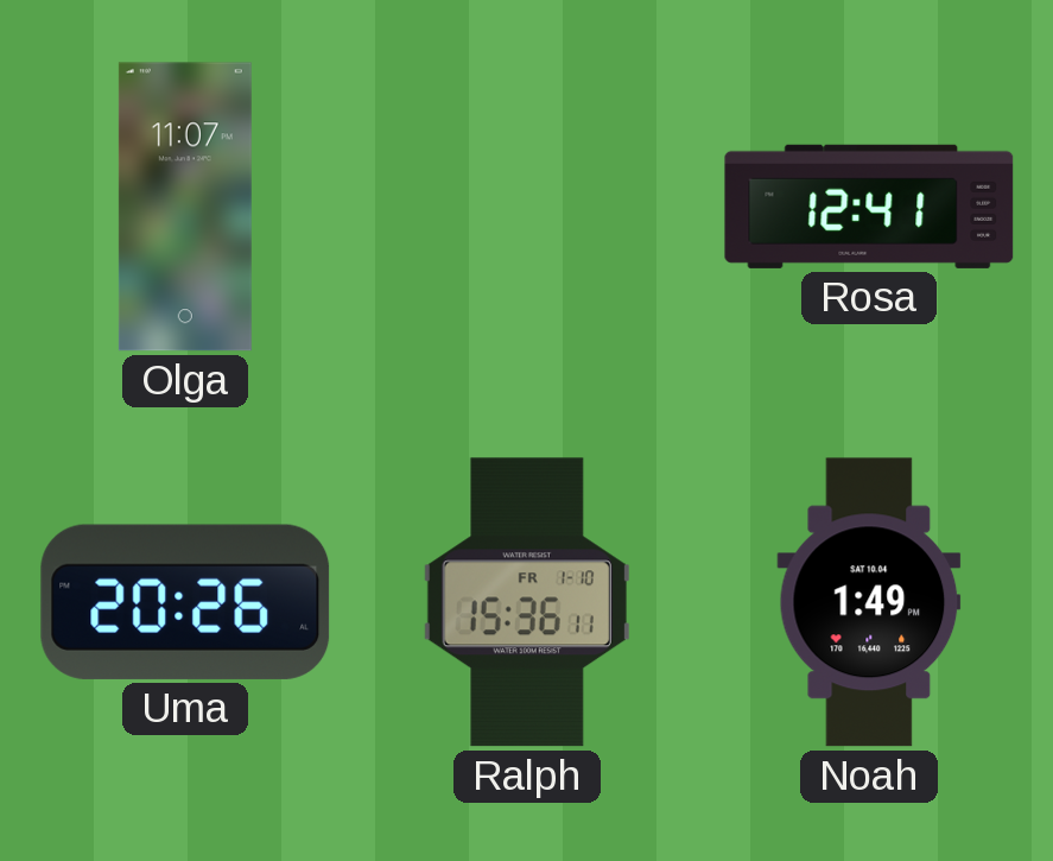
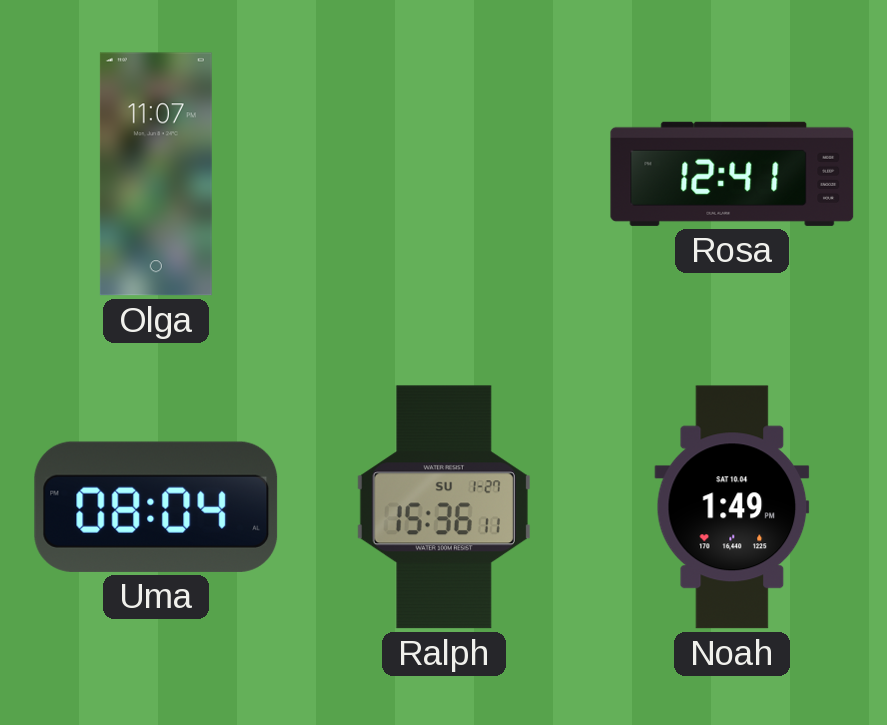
Uma: 20:26 -> 08:04
Ralph date: FR 1-10 -> SU 1-27
